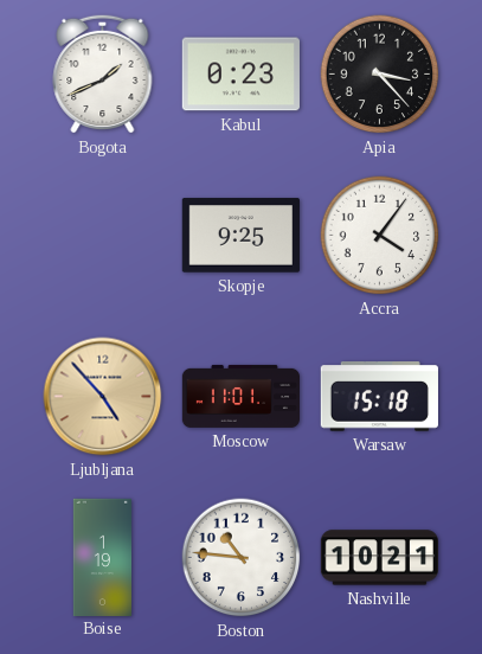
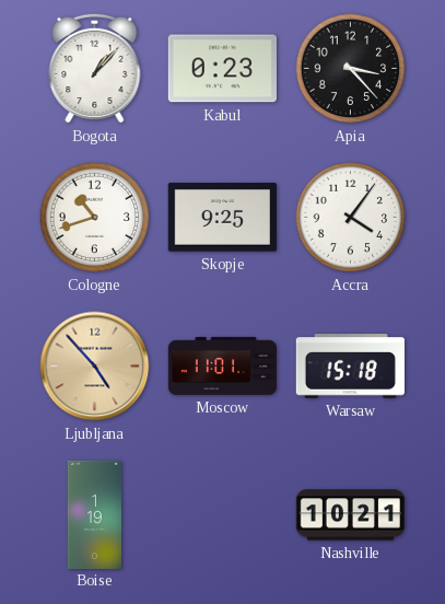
Bogota: 1:41 -> 1:07
Cologne: none -> 10:42
Boston: 10:46 -> none
